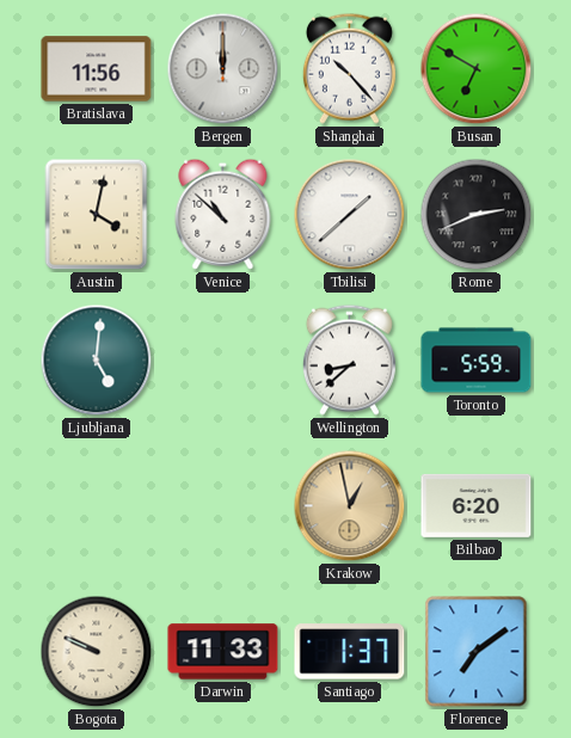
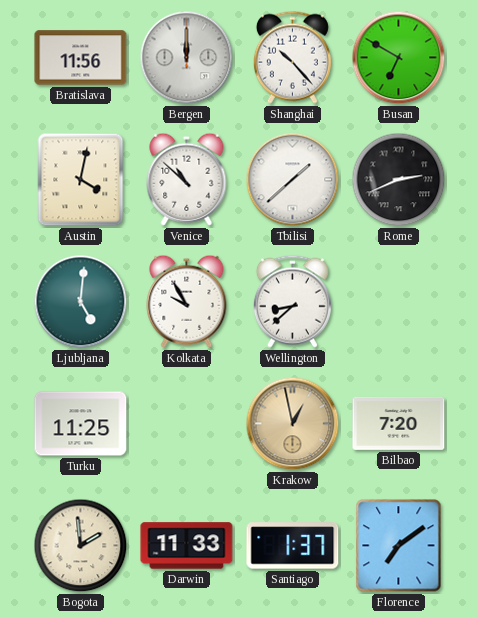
Kolkata: none -> 9:55
Toronto: 5:59 -> none
Turku: none -> 11:25
Bilbao: 6:20 -> 7:20
Bogota: 9:49 -> 1:59
